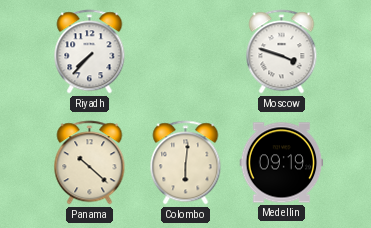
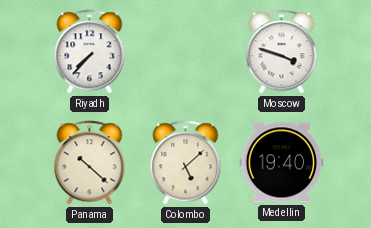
Colombo: 6:01 -> 5:08
Medellin: 09:19 -> 19:40
